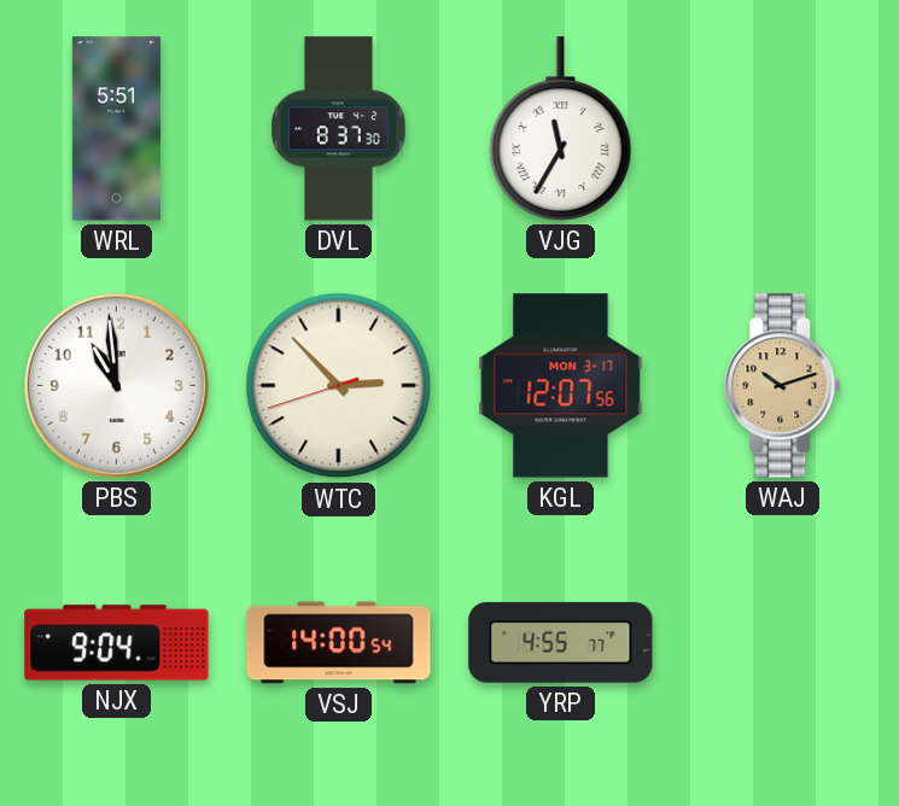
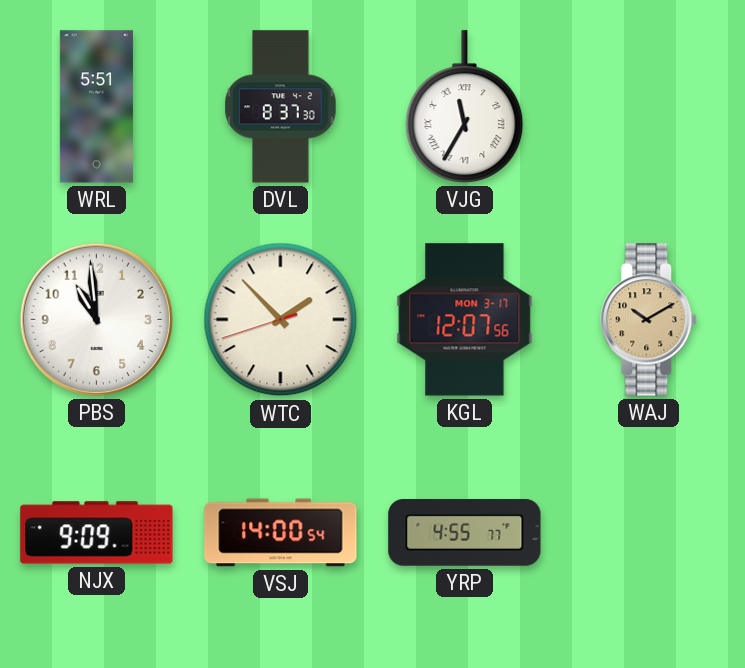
WTC: 2:52 -> 1:52
WAJ: 10:12 -> 10:10
NJX: 9:04 -> 9:09
